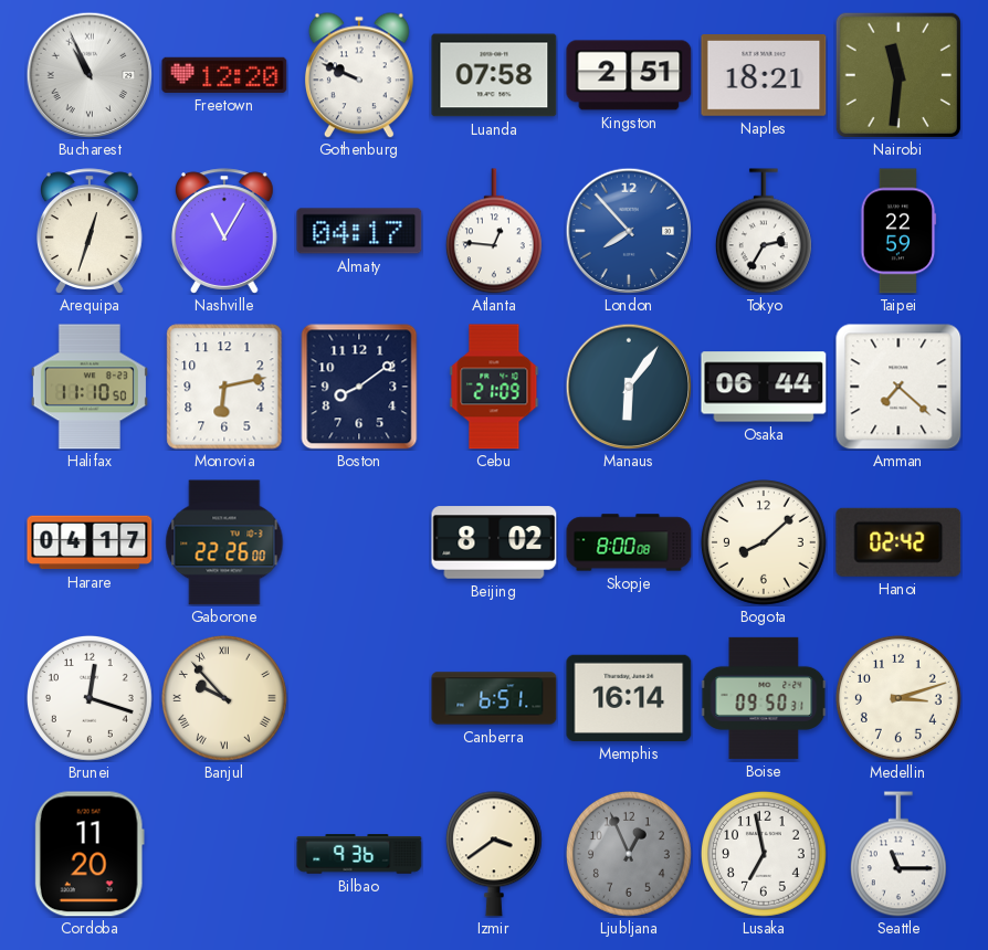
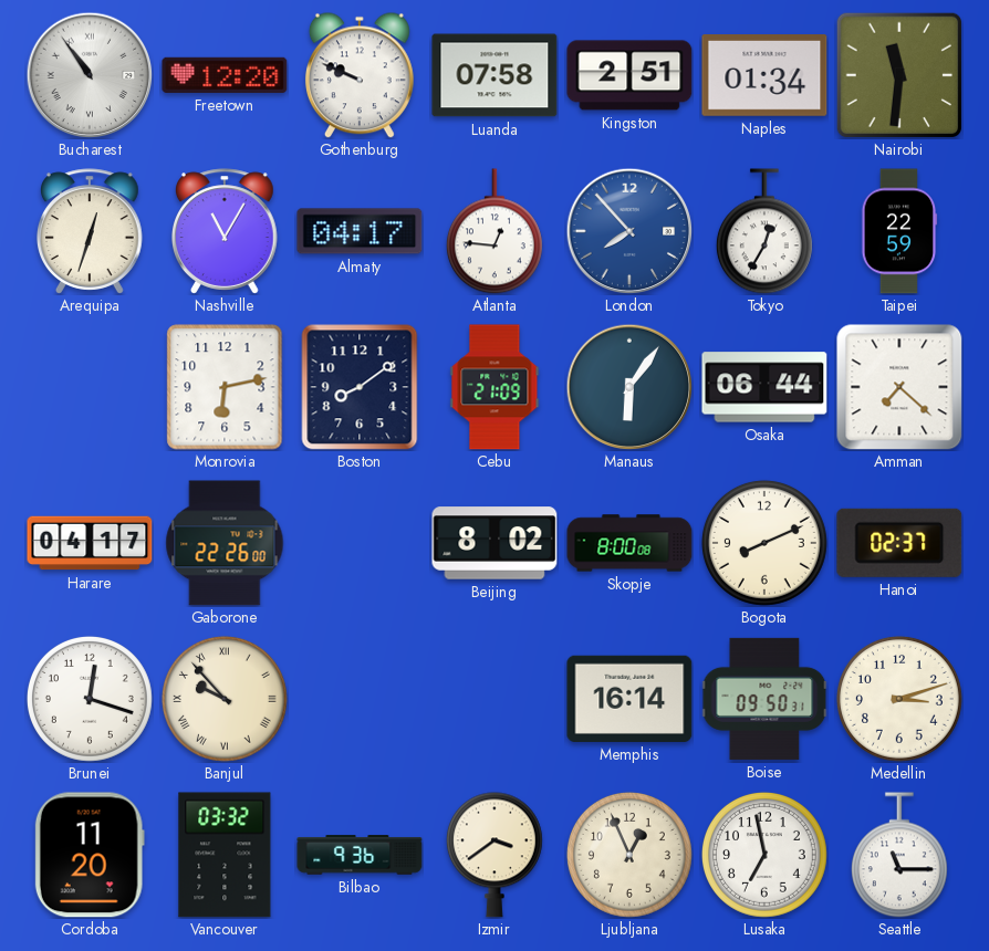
Bucharest: 10:56 -> 10:54
Naples: 18:21 -> 01:34
Tokyo: 2:35 -> 12:35
Halifax: 11:10 -> none
Bogota: 8:08 -> 8:11
Hanoi: 02:42 -> 02:37
Canberra: 6:51 -> none
Vancouver: none -> 03:32
Ljubljana dial: grey -> cream
